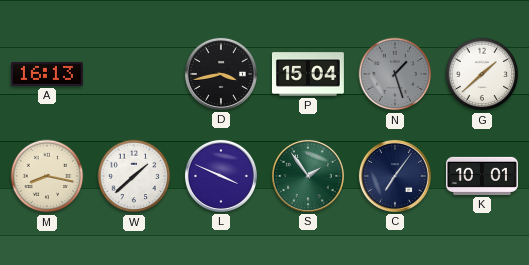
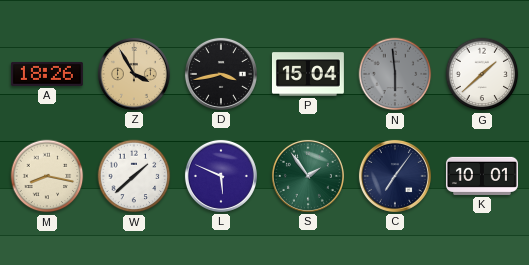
A: 16:13 -> 18:26
Z: none -> 3:55
N: 1:27 -> 5:59
L: 3:49 -> 5:49
